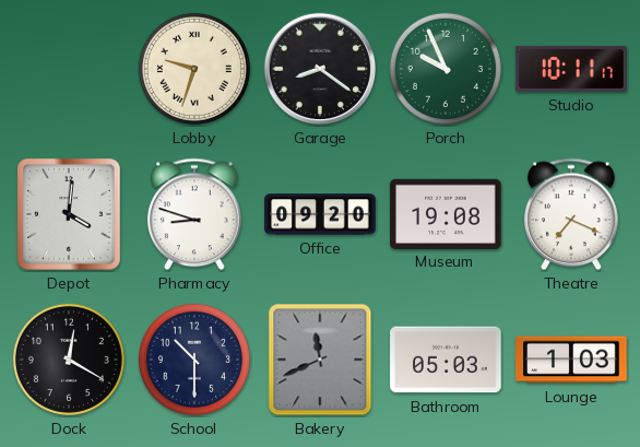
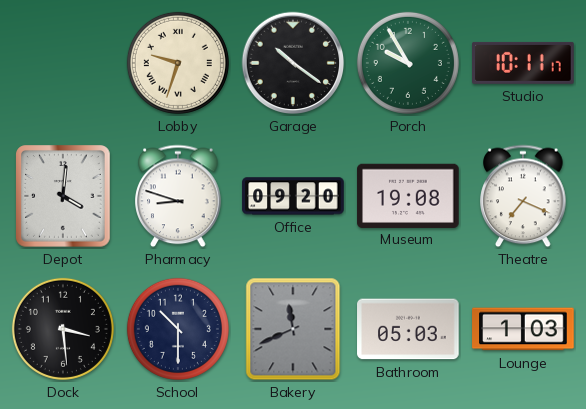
Garage: 8:21 -> 10:21
Porch: 9:56 -> 9:55
Dock: 12:20 -> 3:29
